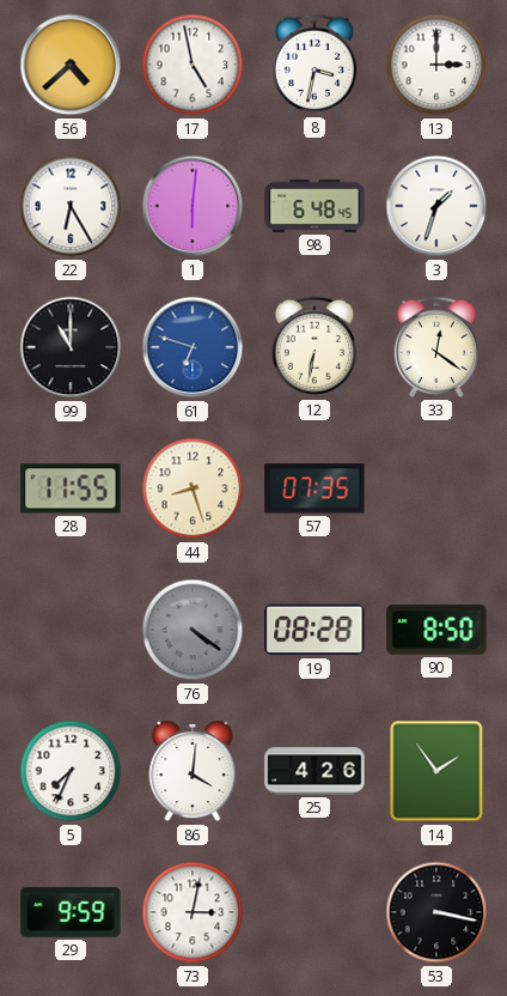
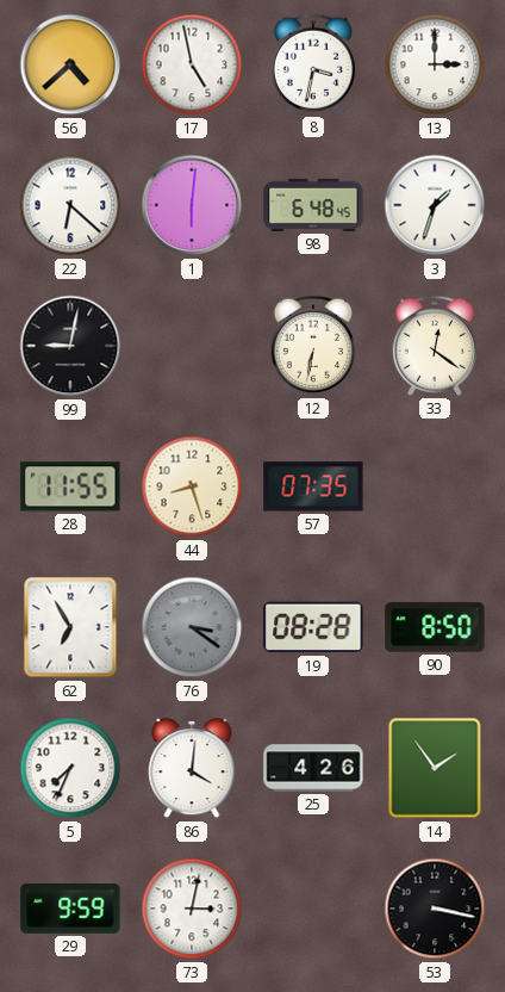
22: 6:25 -> 6:22
99: 11:00 -> 9:02
61: 6:48 -> none
62: none -> 6:55
76: 4:21 -> 3:21
